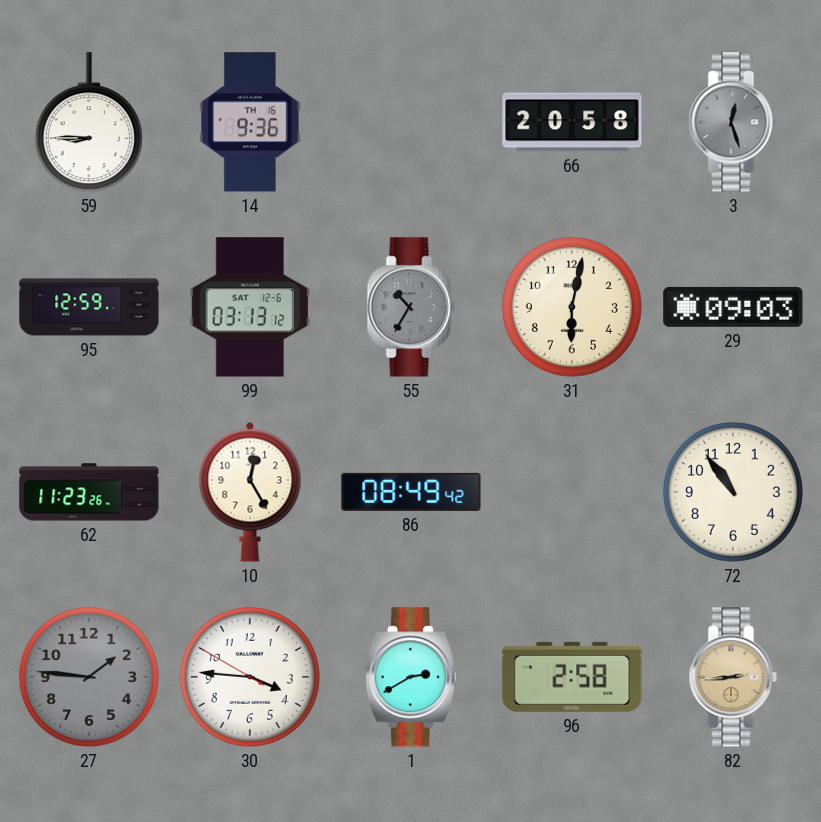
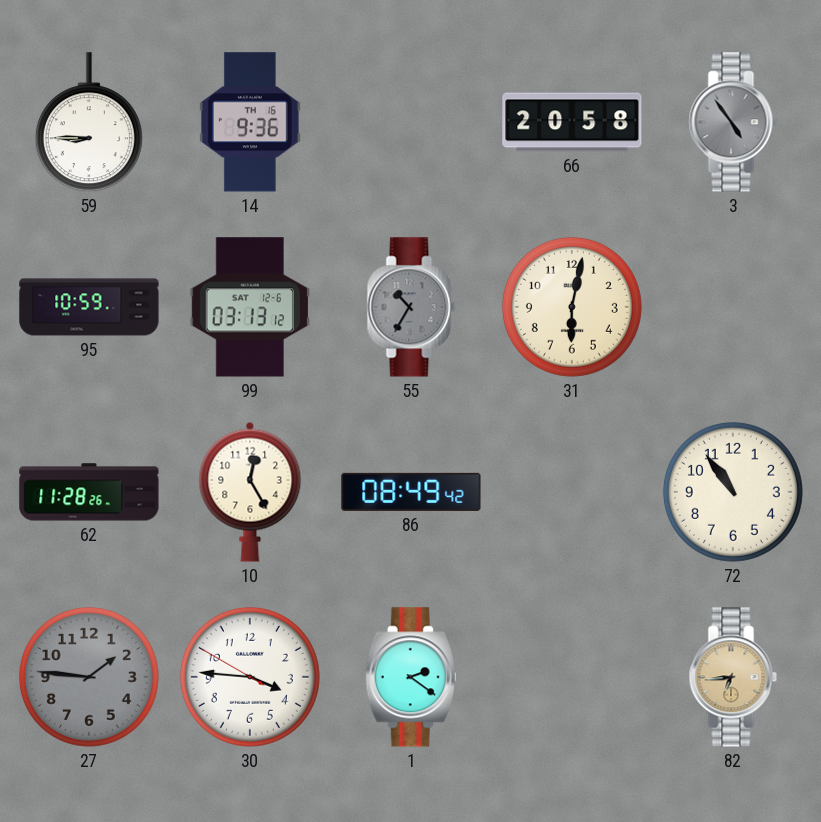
3: 12:27 -> 4:54
95: 12:59 -> 10:59
29: 09:03 -> none
62: 11:23 -> 11:28
1: 2:40 -> 2:21
96: 2:58 -> none
82: 2:44 -> 6:44
